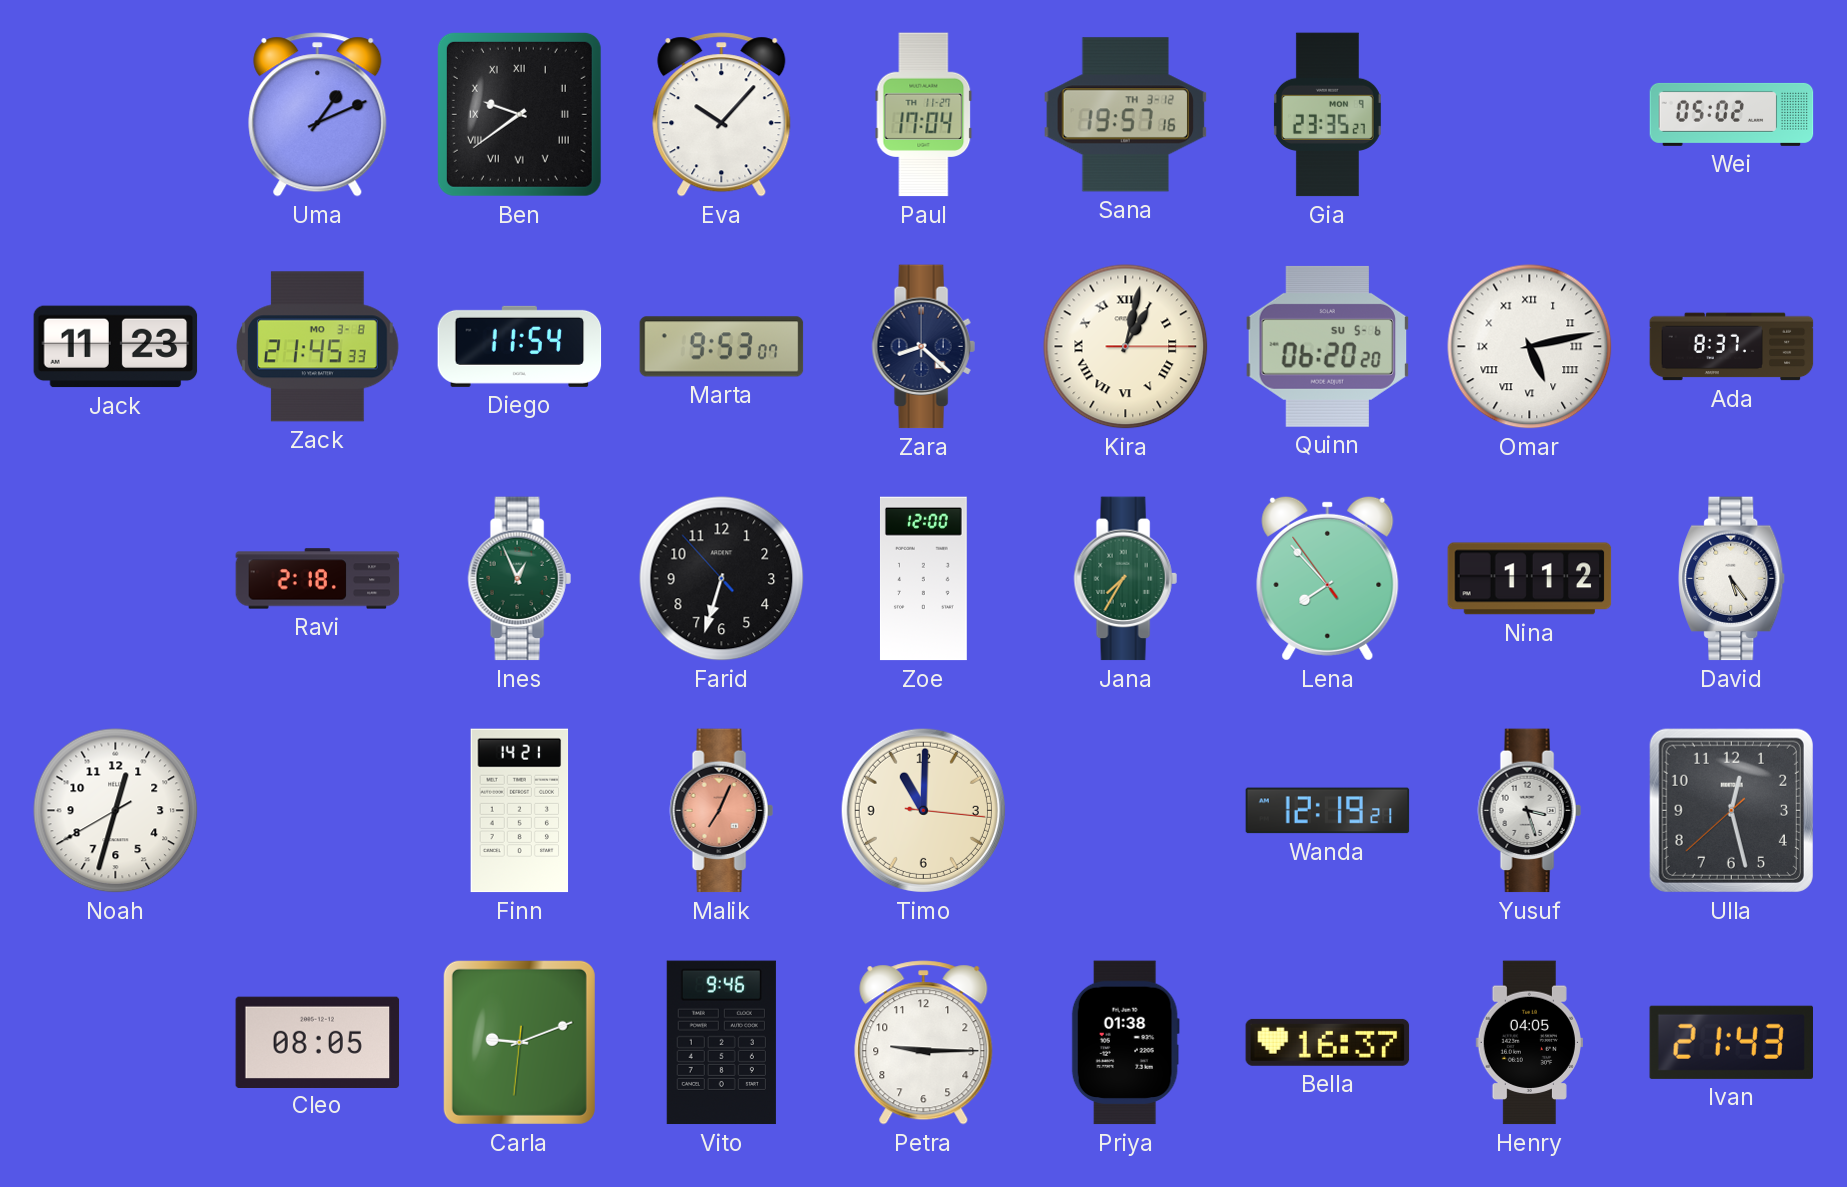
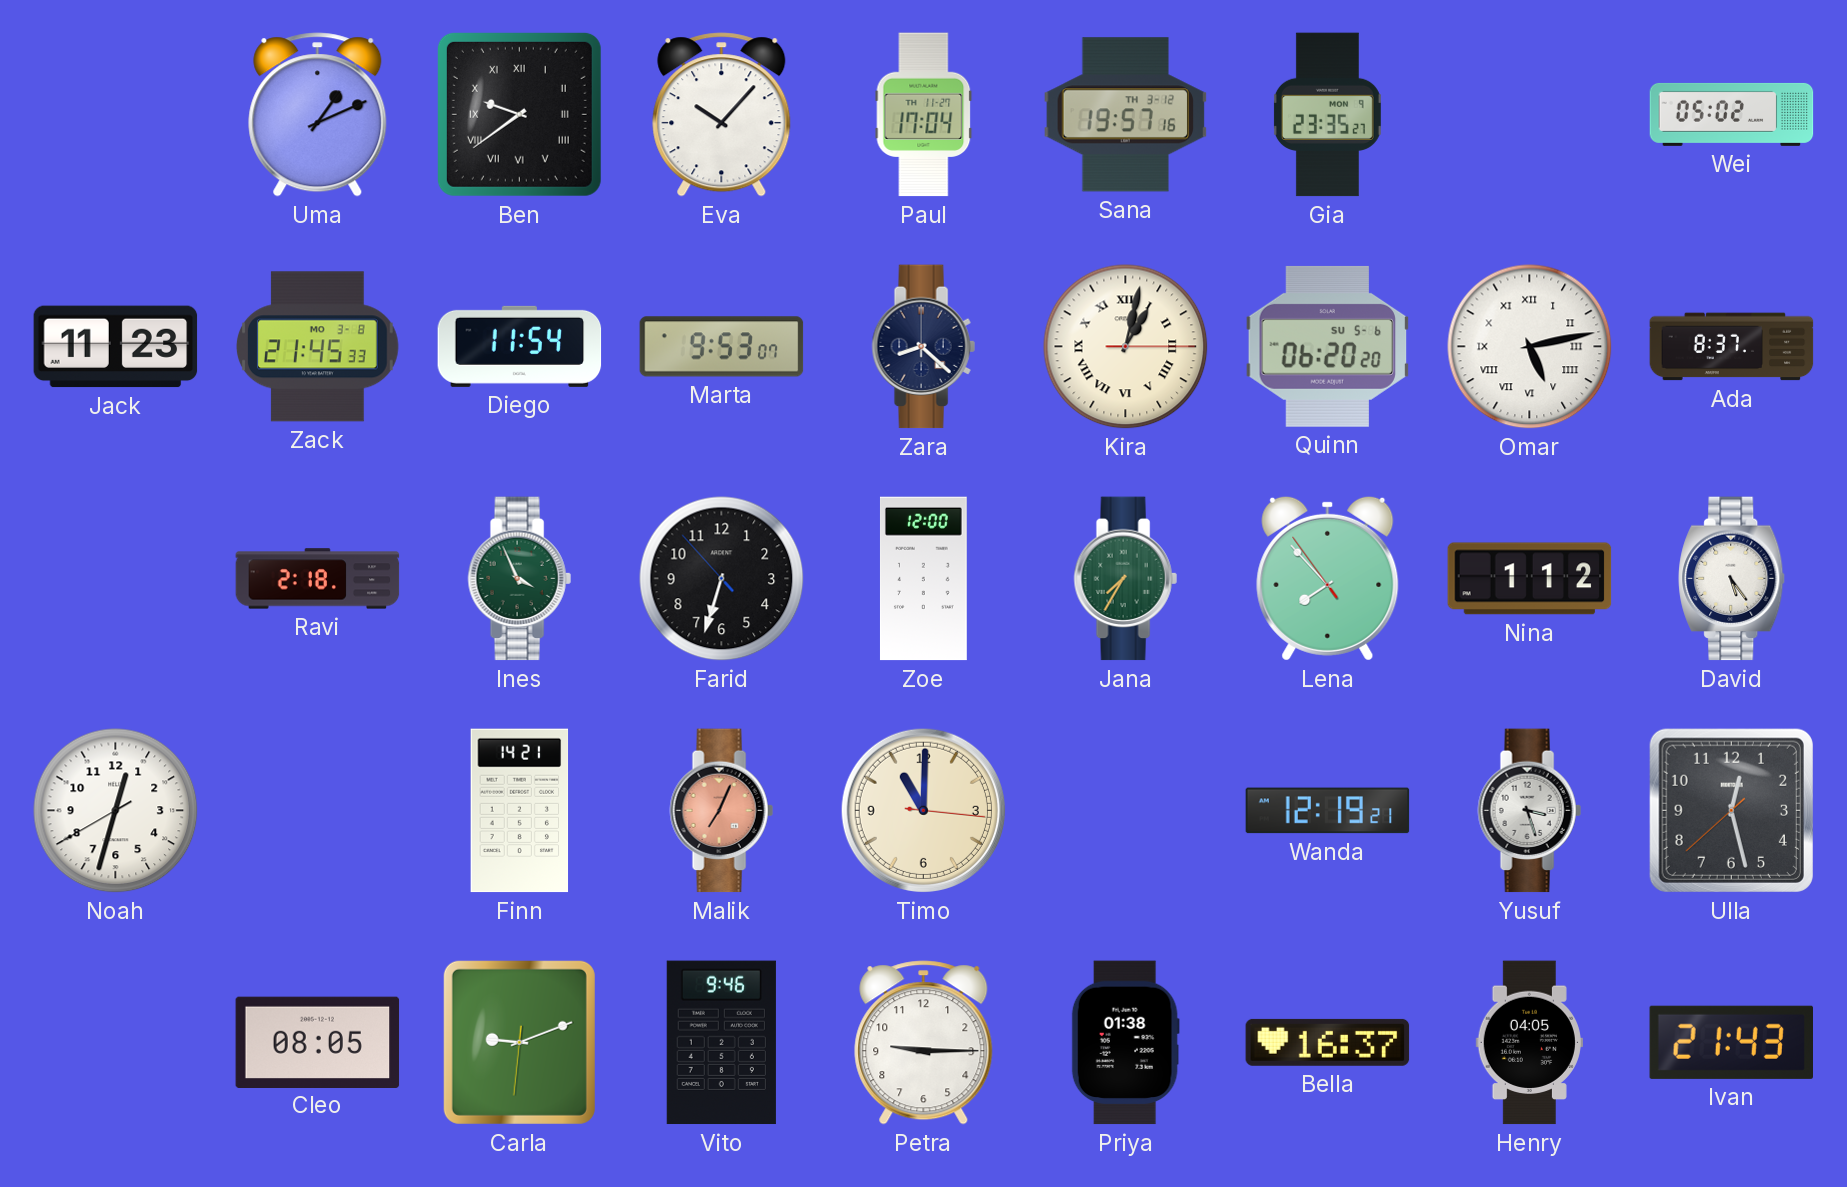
Ines: 12:56 -> 3:56
